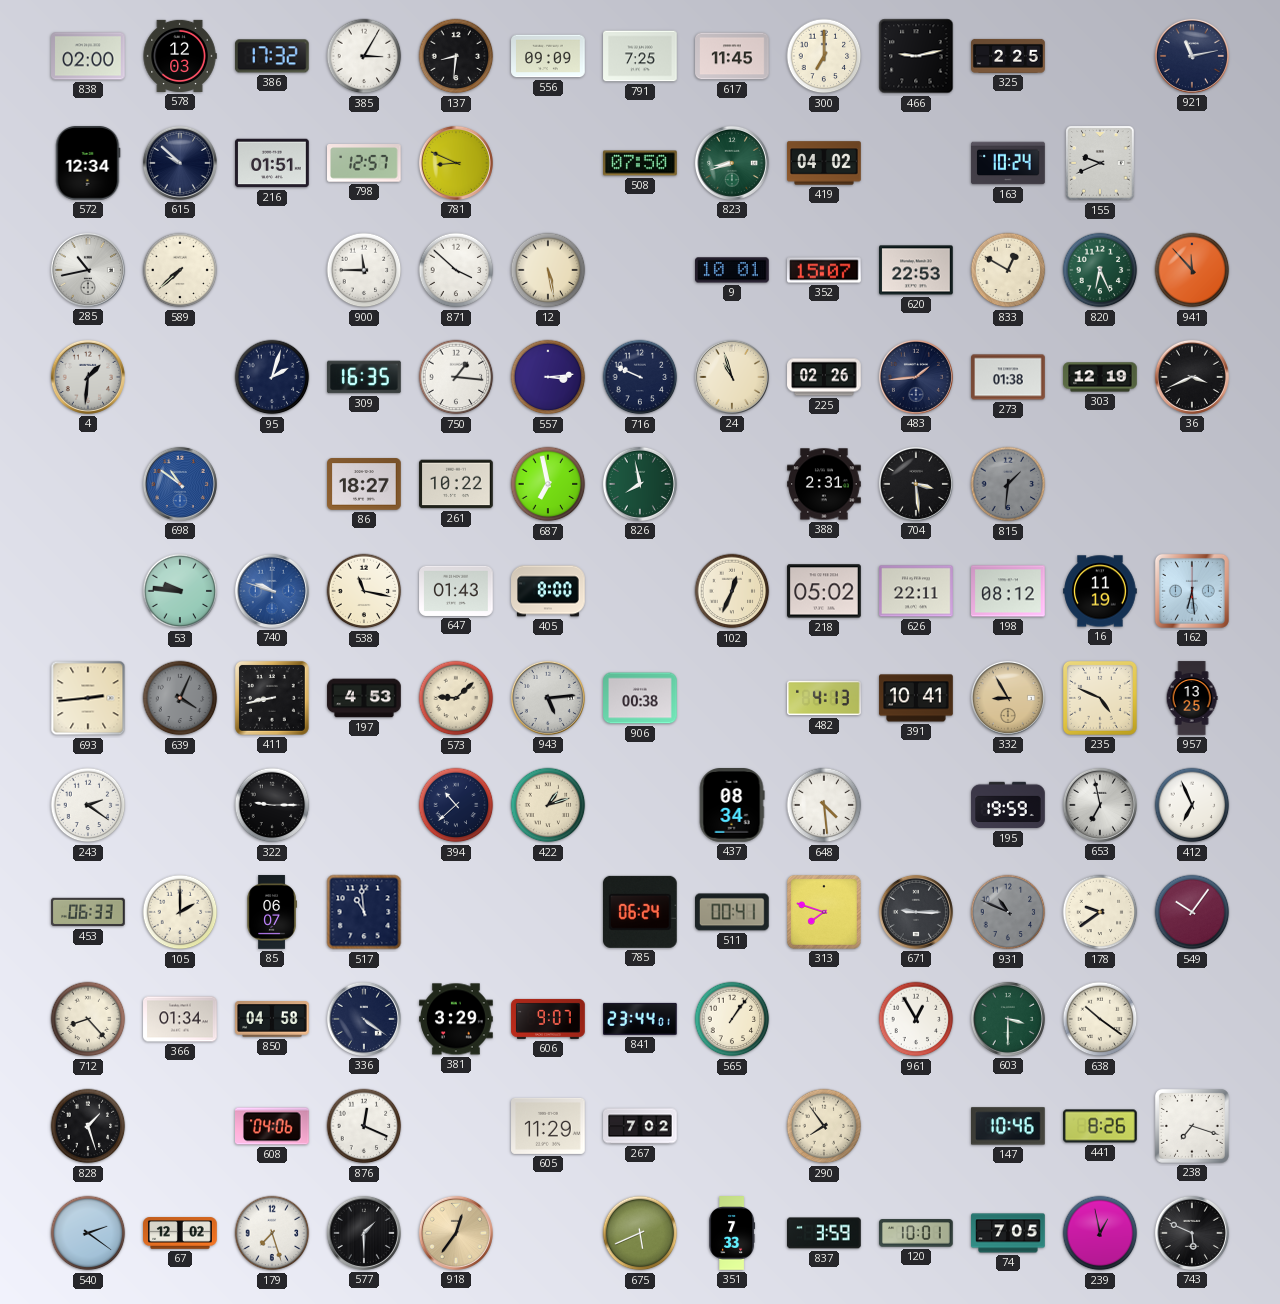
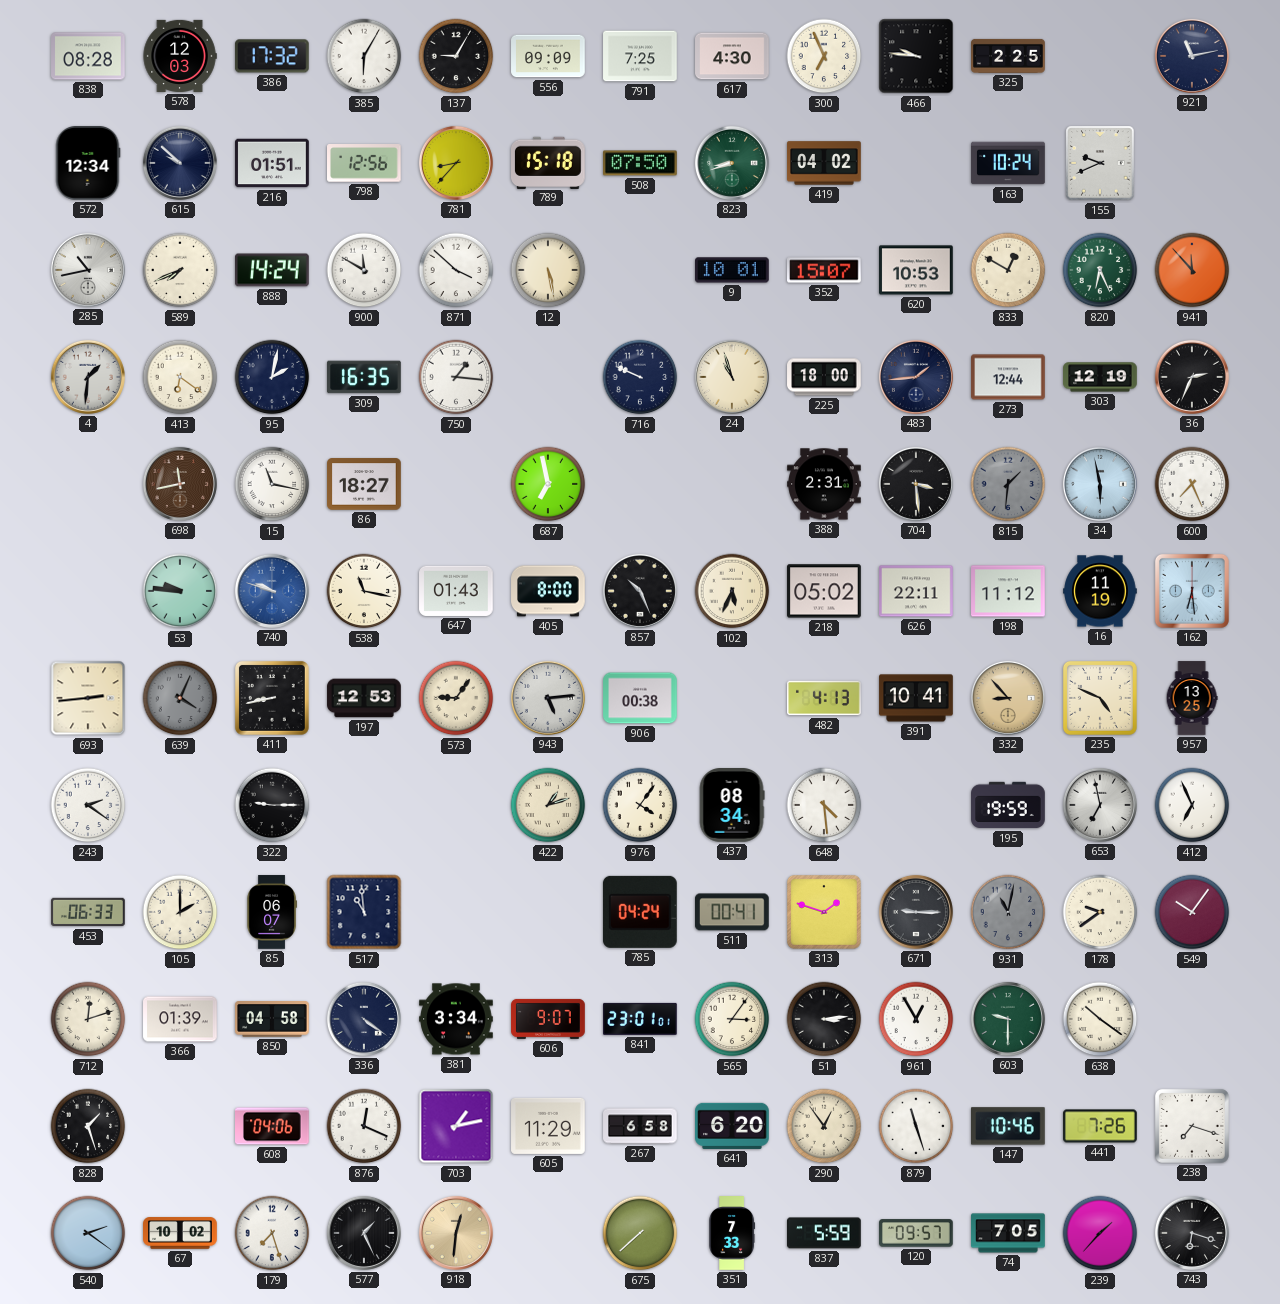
838: 02:00 -> 08:28
385: 3:05 -> 6:05
137: 8:31 -> 9:05
617: 11:45 -> 4:30
300: 7:00 -> 6:56
466: 9:13 -> 9:46
798: 12:57 -> 12:56
781: 8:49 -> 8:37
789: none -> 15:18
589: 7:38 -> 7:41
888: none -> 14:24
900: 11:45 -> 11:50
620: 22:53 -> 10:53
413: none -> 6:21
95: 2:03 -> 2:02
557: 3:14 -> none
225: 02:26 -> 18:00
273: 01:38 -> 12:44
36: 3:41 -> 2:34
698: 10:51 -> 11:43
698 dial: blue -> brown
15: none -> 11:17
261: 10:22 -> none
826: 7:58 -> none
34: none -> 5:58
600: none -> 7:26
857: none -> 10:26
102: 12:34 -> 5:34
198: 08:12 -> 11:12
197: 4:53 -> 12:53
573: 9:08 -> 9:06
332: 8:55 -> 8:53
394: 10:38 -> none
976: none -> 4:06
785: 06:24 -> 04:24
313: 7:48 -> 1:48
931: 10:49 -> 11:02
712: 8:23 -> 12:12
366: 01:34 -> 01:39
381: 3:29 -> 3:34
841: 23:44 -> 23:01
565: 1:06 -> 3:06
51: none -> 3:14
603: 3:30 -> 9:30
703: none -> 1:13
267: 7:02 -> 6:58
641: none -> 6:20
290: 7:54 -> 12:54
879: none -> 11:27
441: 8:26 -> 7:26
67: 12:02 -> 10:02
577: 1:30 -> 1:26
918: 12:36 -> 12:31
675: 5:41 -> 7:38
837: 3:59 -> 5:59
120: 10:01 -> 09:57
239: 12:58 -> 1:37
743: 5:49 -> 6:18
